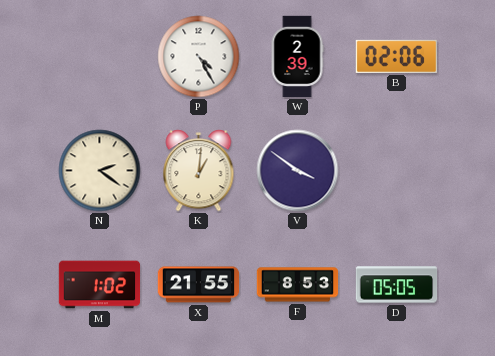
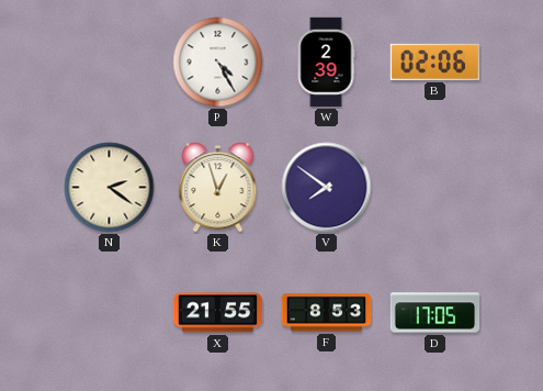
K: 1:01 -> 12:57
V: 3:51 -> 7:51
M: 1:02 -> none
D: 05:05 -> 17:05
